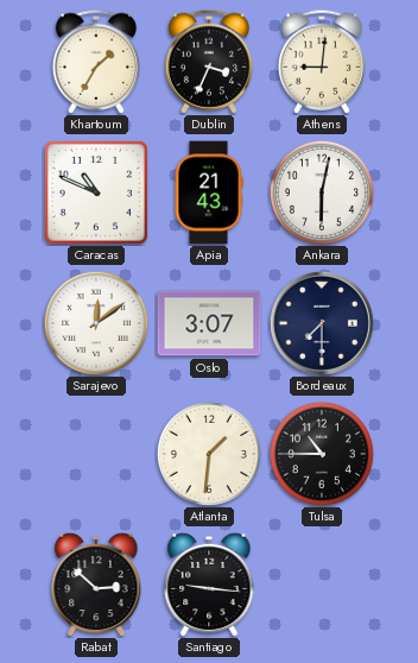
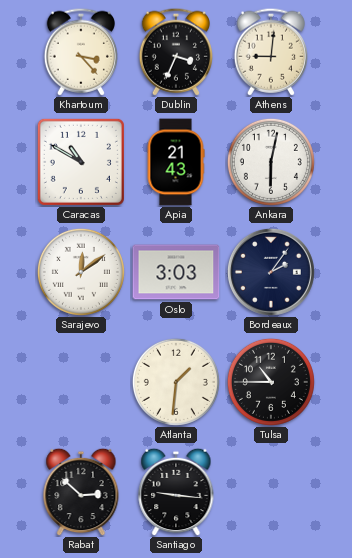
Khartoum: 1:35 -> 3:23
Caracas: 10:49 -> 10:50
Oslo: 3:07 -> 3:03
Bordeaux: 7:30 -> 2:06
